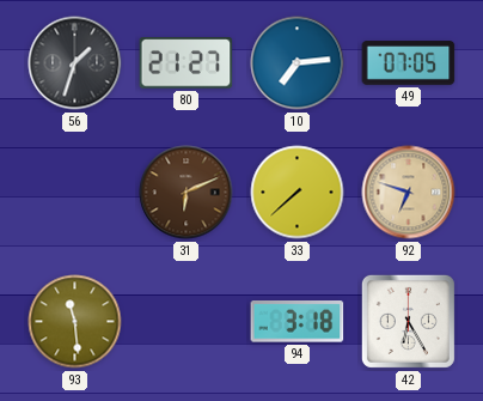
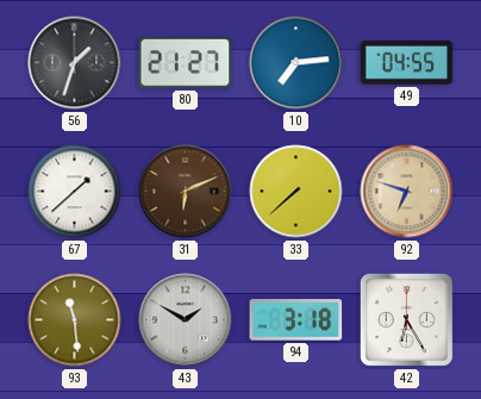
49: 07:05 -> 04:55
67: none -> 1:38
43: none -> 1:50
